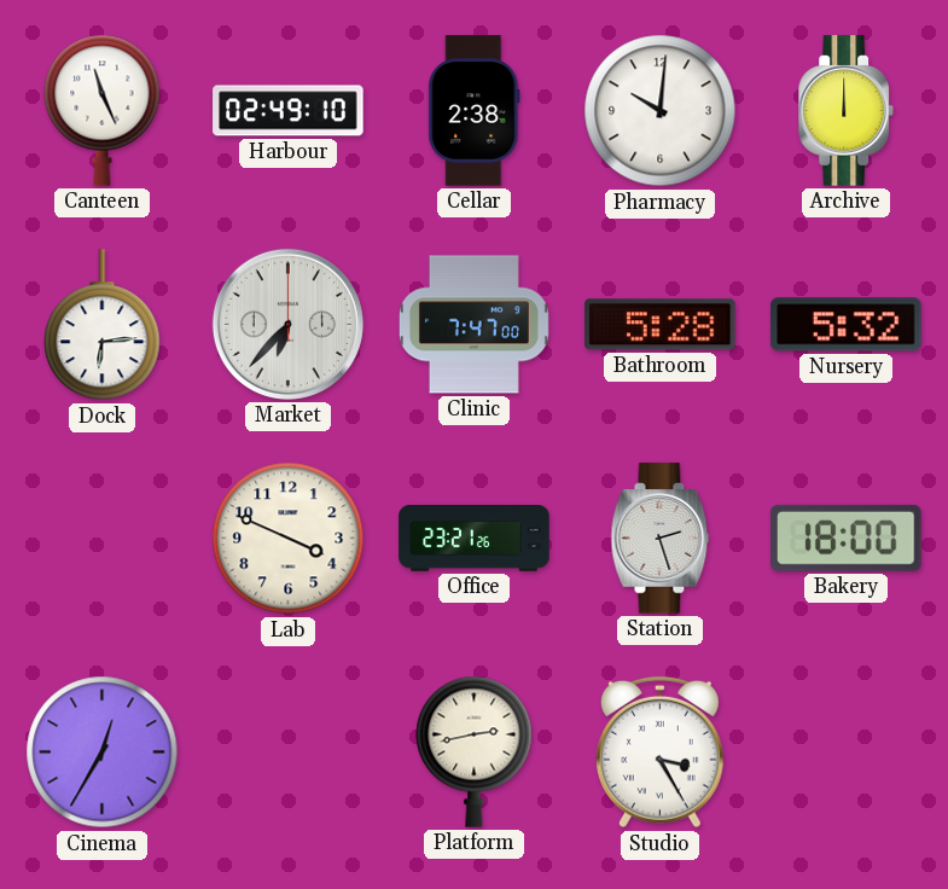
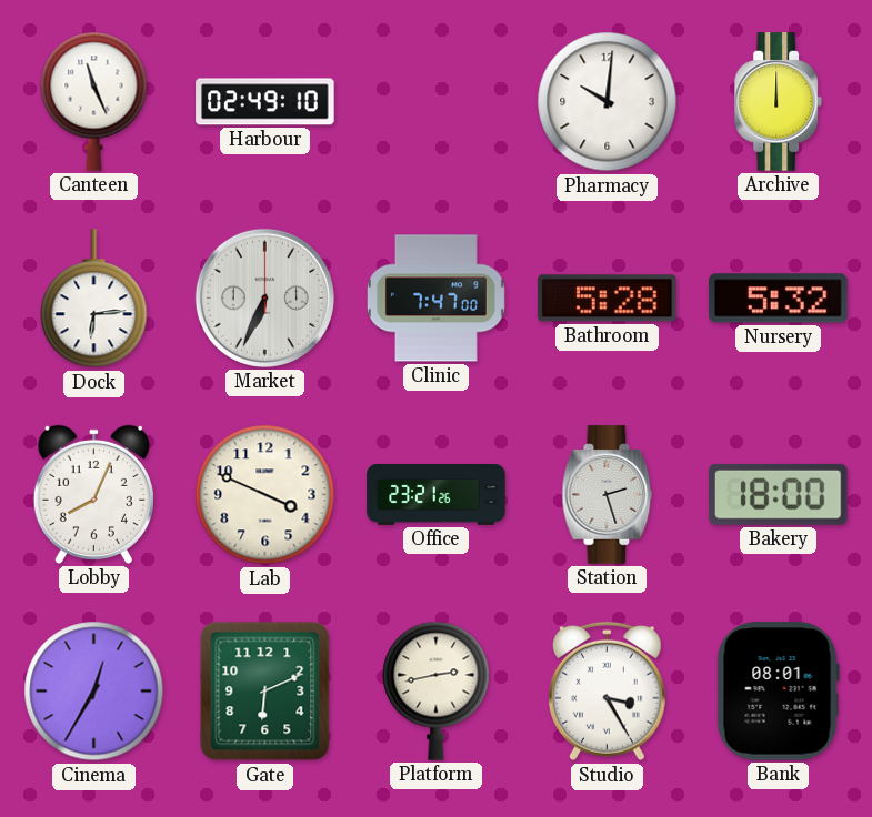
Cellar: 2:38 -> none
Market: 6:37 -> 6:34
Lobby: none -> 8:04
Gate: none -> 6:11
Bank: none -> 08:01
